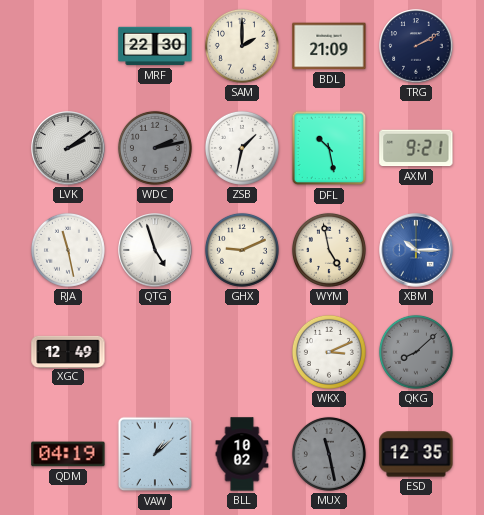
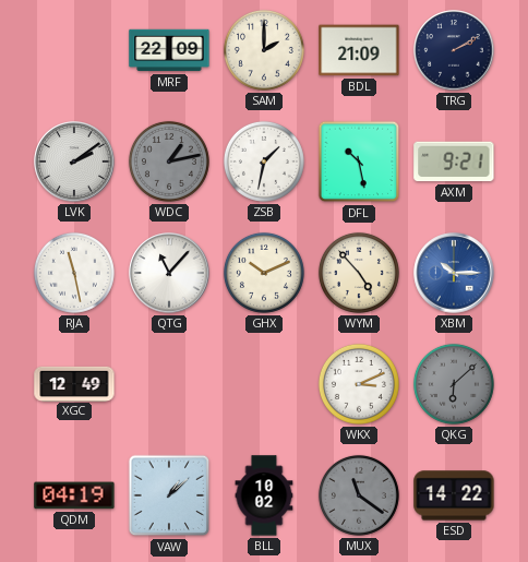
MRF: 22:30 -> 22:09
WDC: 2:13 -> 1:13
QTG: 4:57 -> 11:07
GHX: 9:11 -> 10:11
WYM: 4:58 -> 4:53
QKG: 8:08 -> 6:08
MUX: 11:28 -> 11:21
ESD: 12:35 -> 14:22
